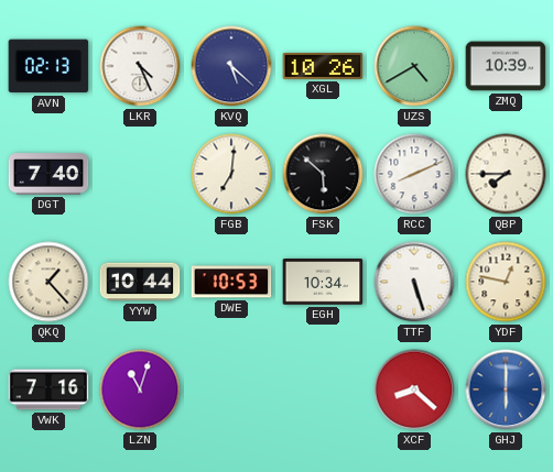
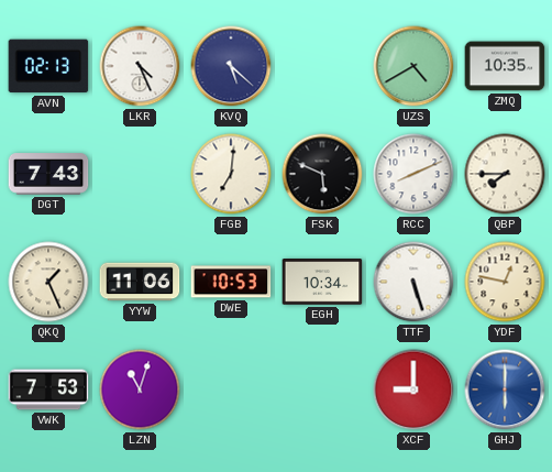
XGL: 10:26 -> none
ZMQ: 10:39 -> 10:35
DGT: 7:40 -> 7:43
FSK: 5:52 -> 5:49
QKQ: 1:23 -> 1:26
YYW: 10:44 -> 11:06
VWK: 7:16 -> 7:53
XCF: 8:22 -> 9:00
